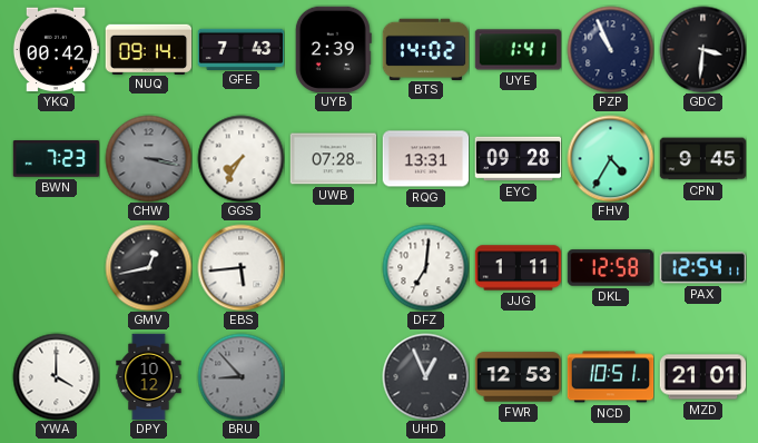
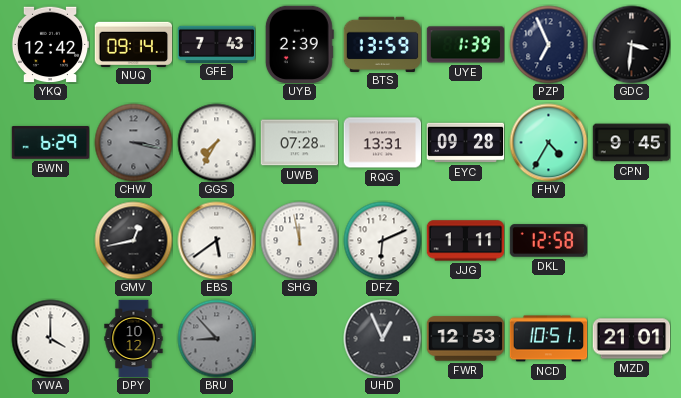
YKQ: 00:42 -> 12:42
BTS: 14:02 -> 13:59
UYE: 1:41 -> 1:39
PZP: 10:56 -> 6:56
BWN: 7:23 -> 6:29
EBS: 5:44 -> 5:39
SHG: none -> 11:58
DFZ: 7:01 -> 6:11
PAX: 12:54 -> none
